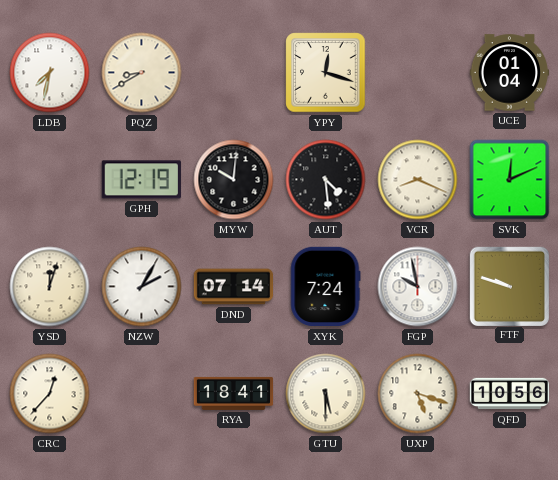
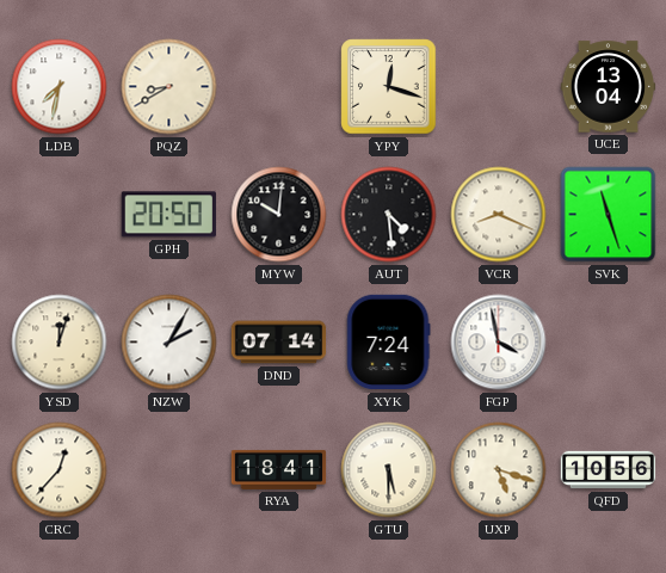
UCE: 01:04 -> 13:04
GPH: 12:19 -> 20:50
SVK: 12:11 -> 11:27
FGP: 9:58 -> 3:58
FTF: 9:48 -> none
